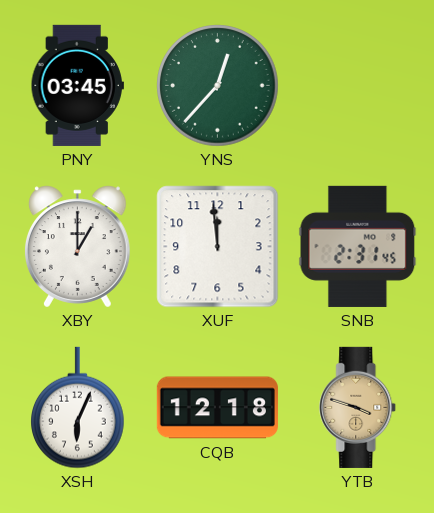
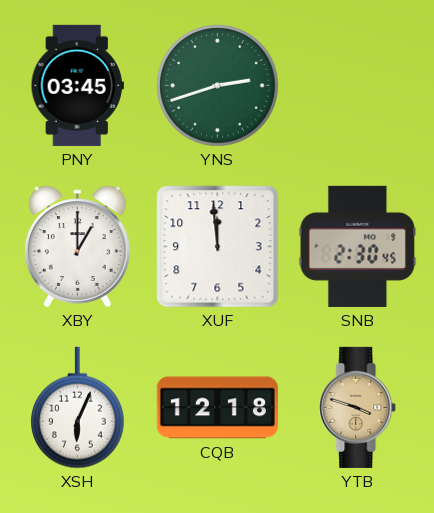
YNS: 12:37 -> 2:42
SNB: 2:31 -> 2:30
